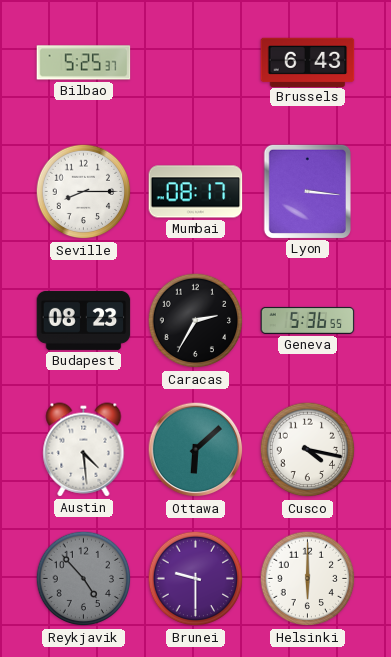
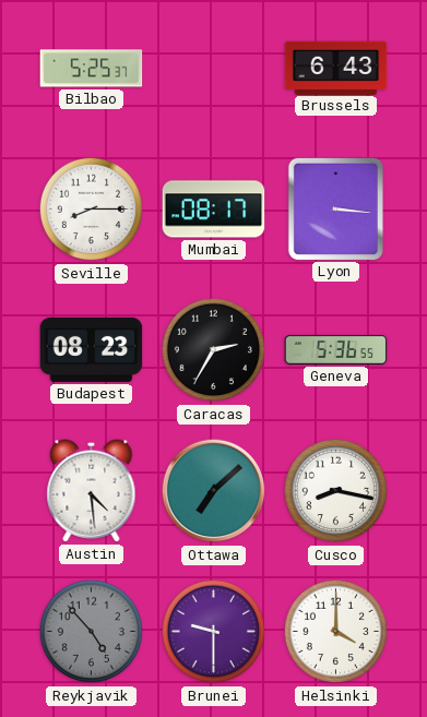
Ottawa: 6:08 -> 7:08
Cusco: 4:17 -> 8:17
Helsinki: 6:00 -> 4:00
